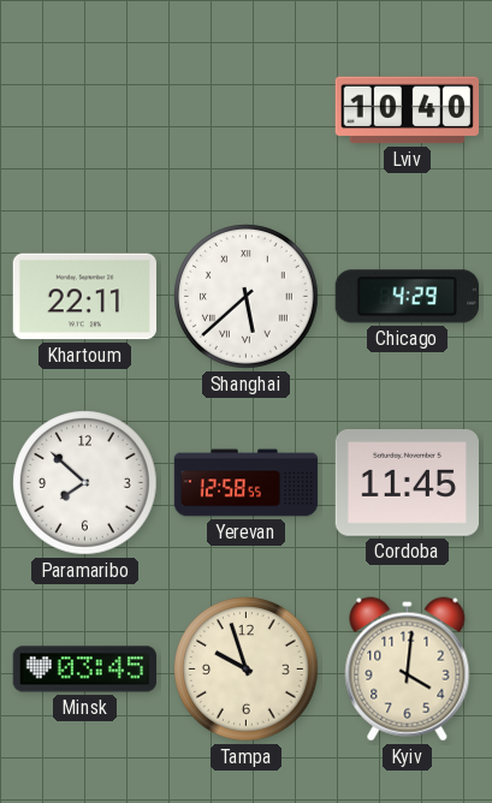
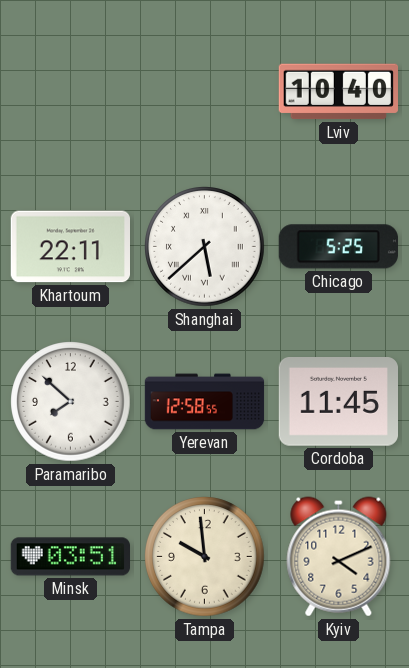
Chicago: 4:29 -> 5:25
Minsk: 03:45 -> 03:51
Tampa: 9:57 -> 9:59
Kyiv: 4:01 -> 4:11
